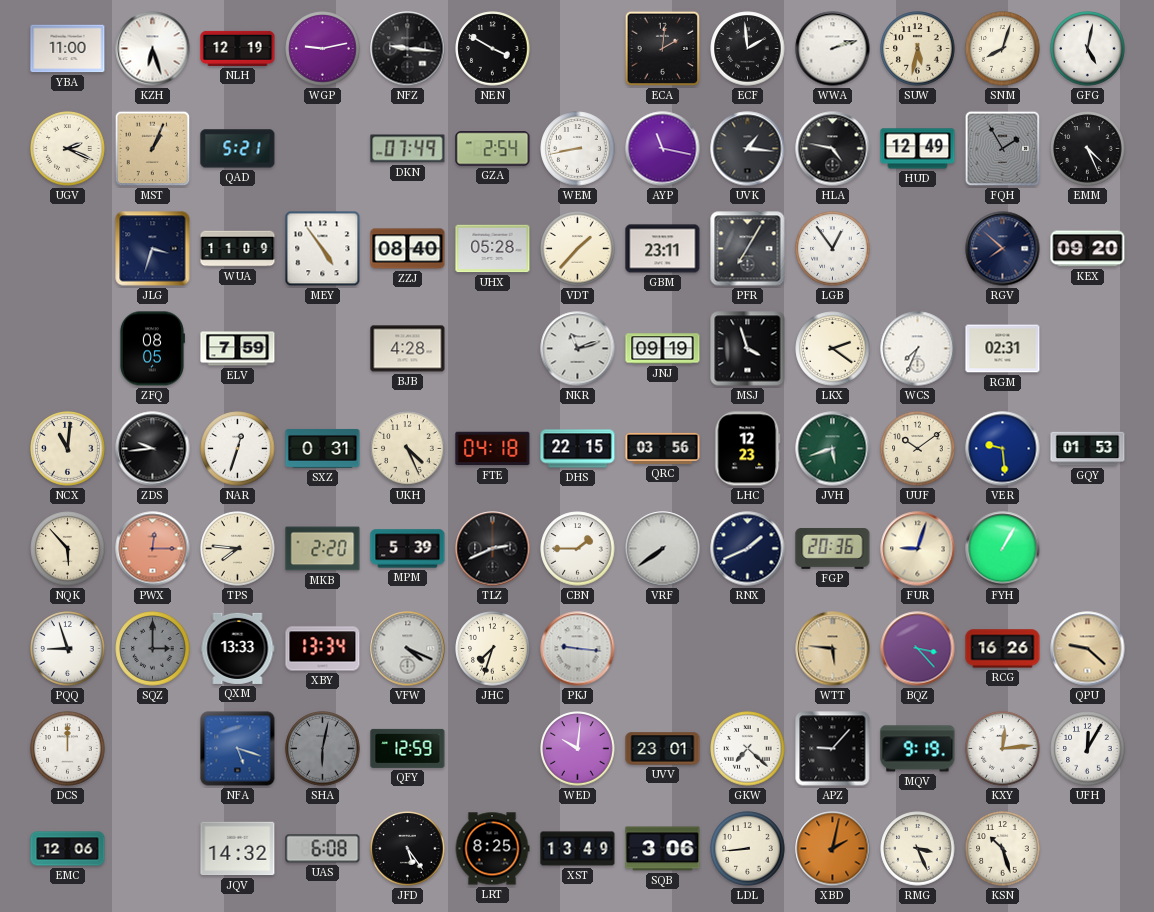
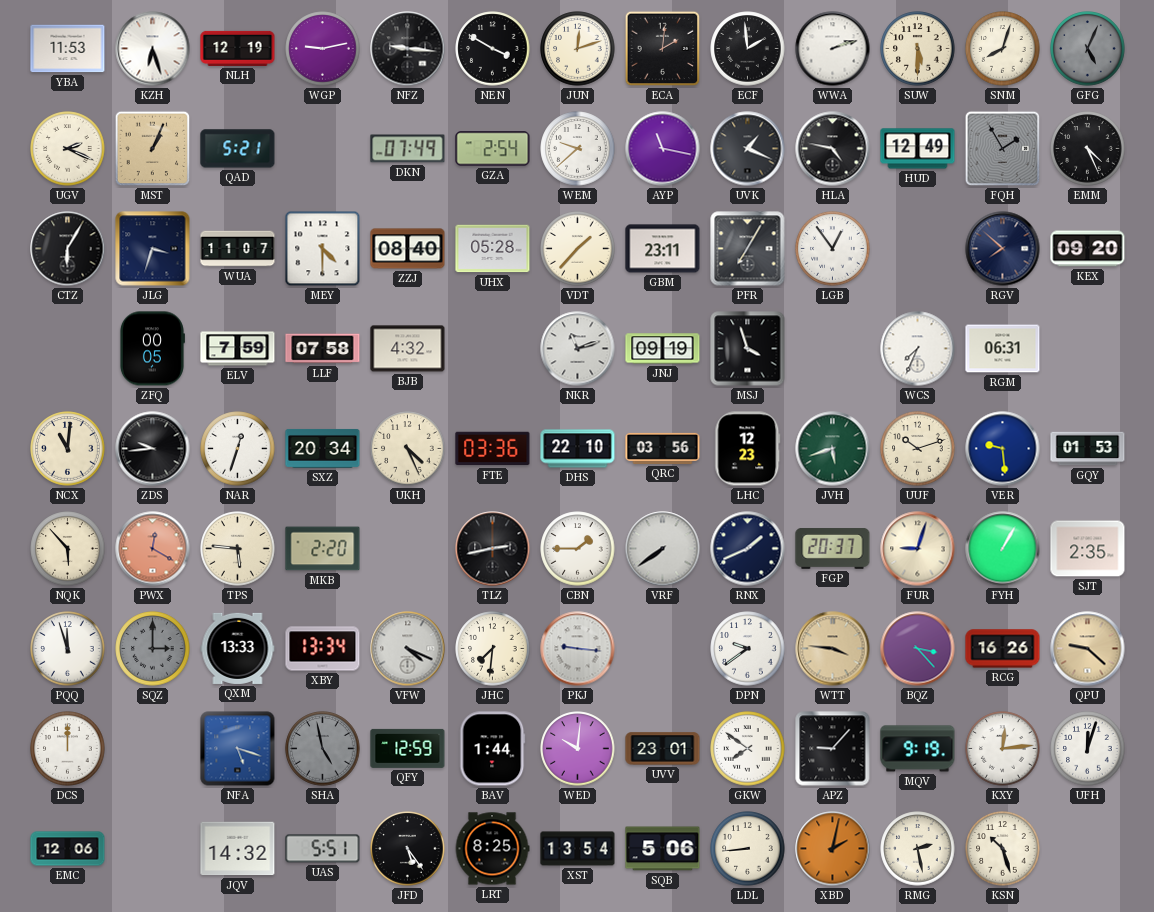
YBA: 11:00 -> 11:53
JUN: none -> 12:12
SUW: 5:32 -> 5:30
GFG: 5:02 -> 5:04
GFG dial: white -> grey
WEM: 8:43 -> 9:38
UVK: 1:16 -> 1:19
CTZ: none -> 6:05
WUA: 11:09 -> 11:07
MEY: 4:54 -> 4:30
ZFQ: 08:05 -> 00:05
LLF: none -> 07:58
BJB: 4:28 -> 4:32
LKX: 2:21 -> none
RGM: 02:31 -> 06:31
SXZ: 0:31 -> 20:34
FTE: 04:18 -> 03:36
DHS: 22:15 -> 22:10
UUF: 10:09 -> 10:12
PWX: 12:15 -> 12:20
TPS: 7:46 -> 5:46
MPM: 5:39 -> none
TLZ: 2:41 -> 2:43
FGP: 20:36 -> 20:37
SJT: none -> 2:35
PQQ: 8:57 -> 11:57
JHC: 7:33 -> 7:31
DPN: none -> 9:39
WTT: 5:46 -> 3:46
SHA: 6:02 -> 4:58
BAV: none -> 1:44
GKW: 7:22 -> 7:51
UFH: 12:05 -> 12:03
UAS: 6:08 -> 5:51
XST: 13:49 -> 13:54
SQB: 3:06 -> 5:06
RMG: 3:26 -> 2:28
